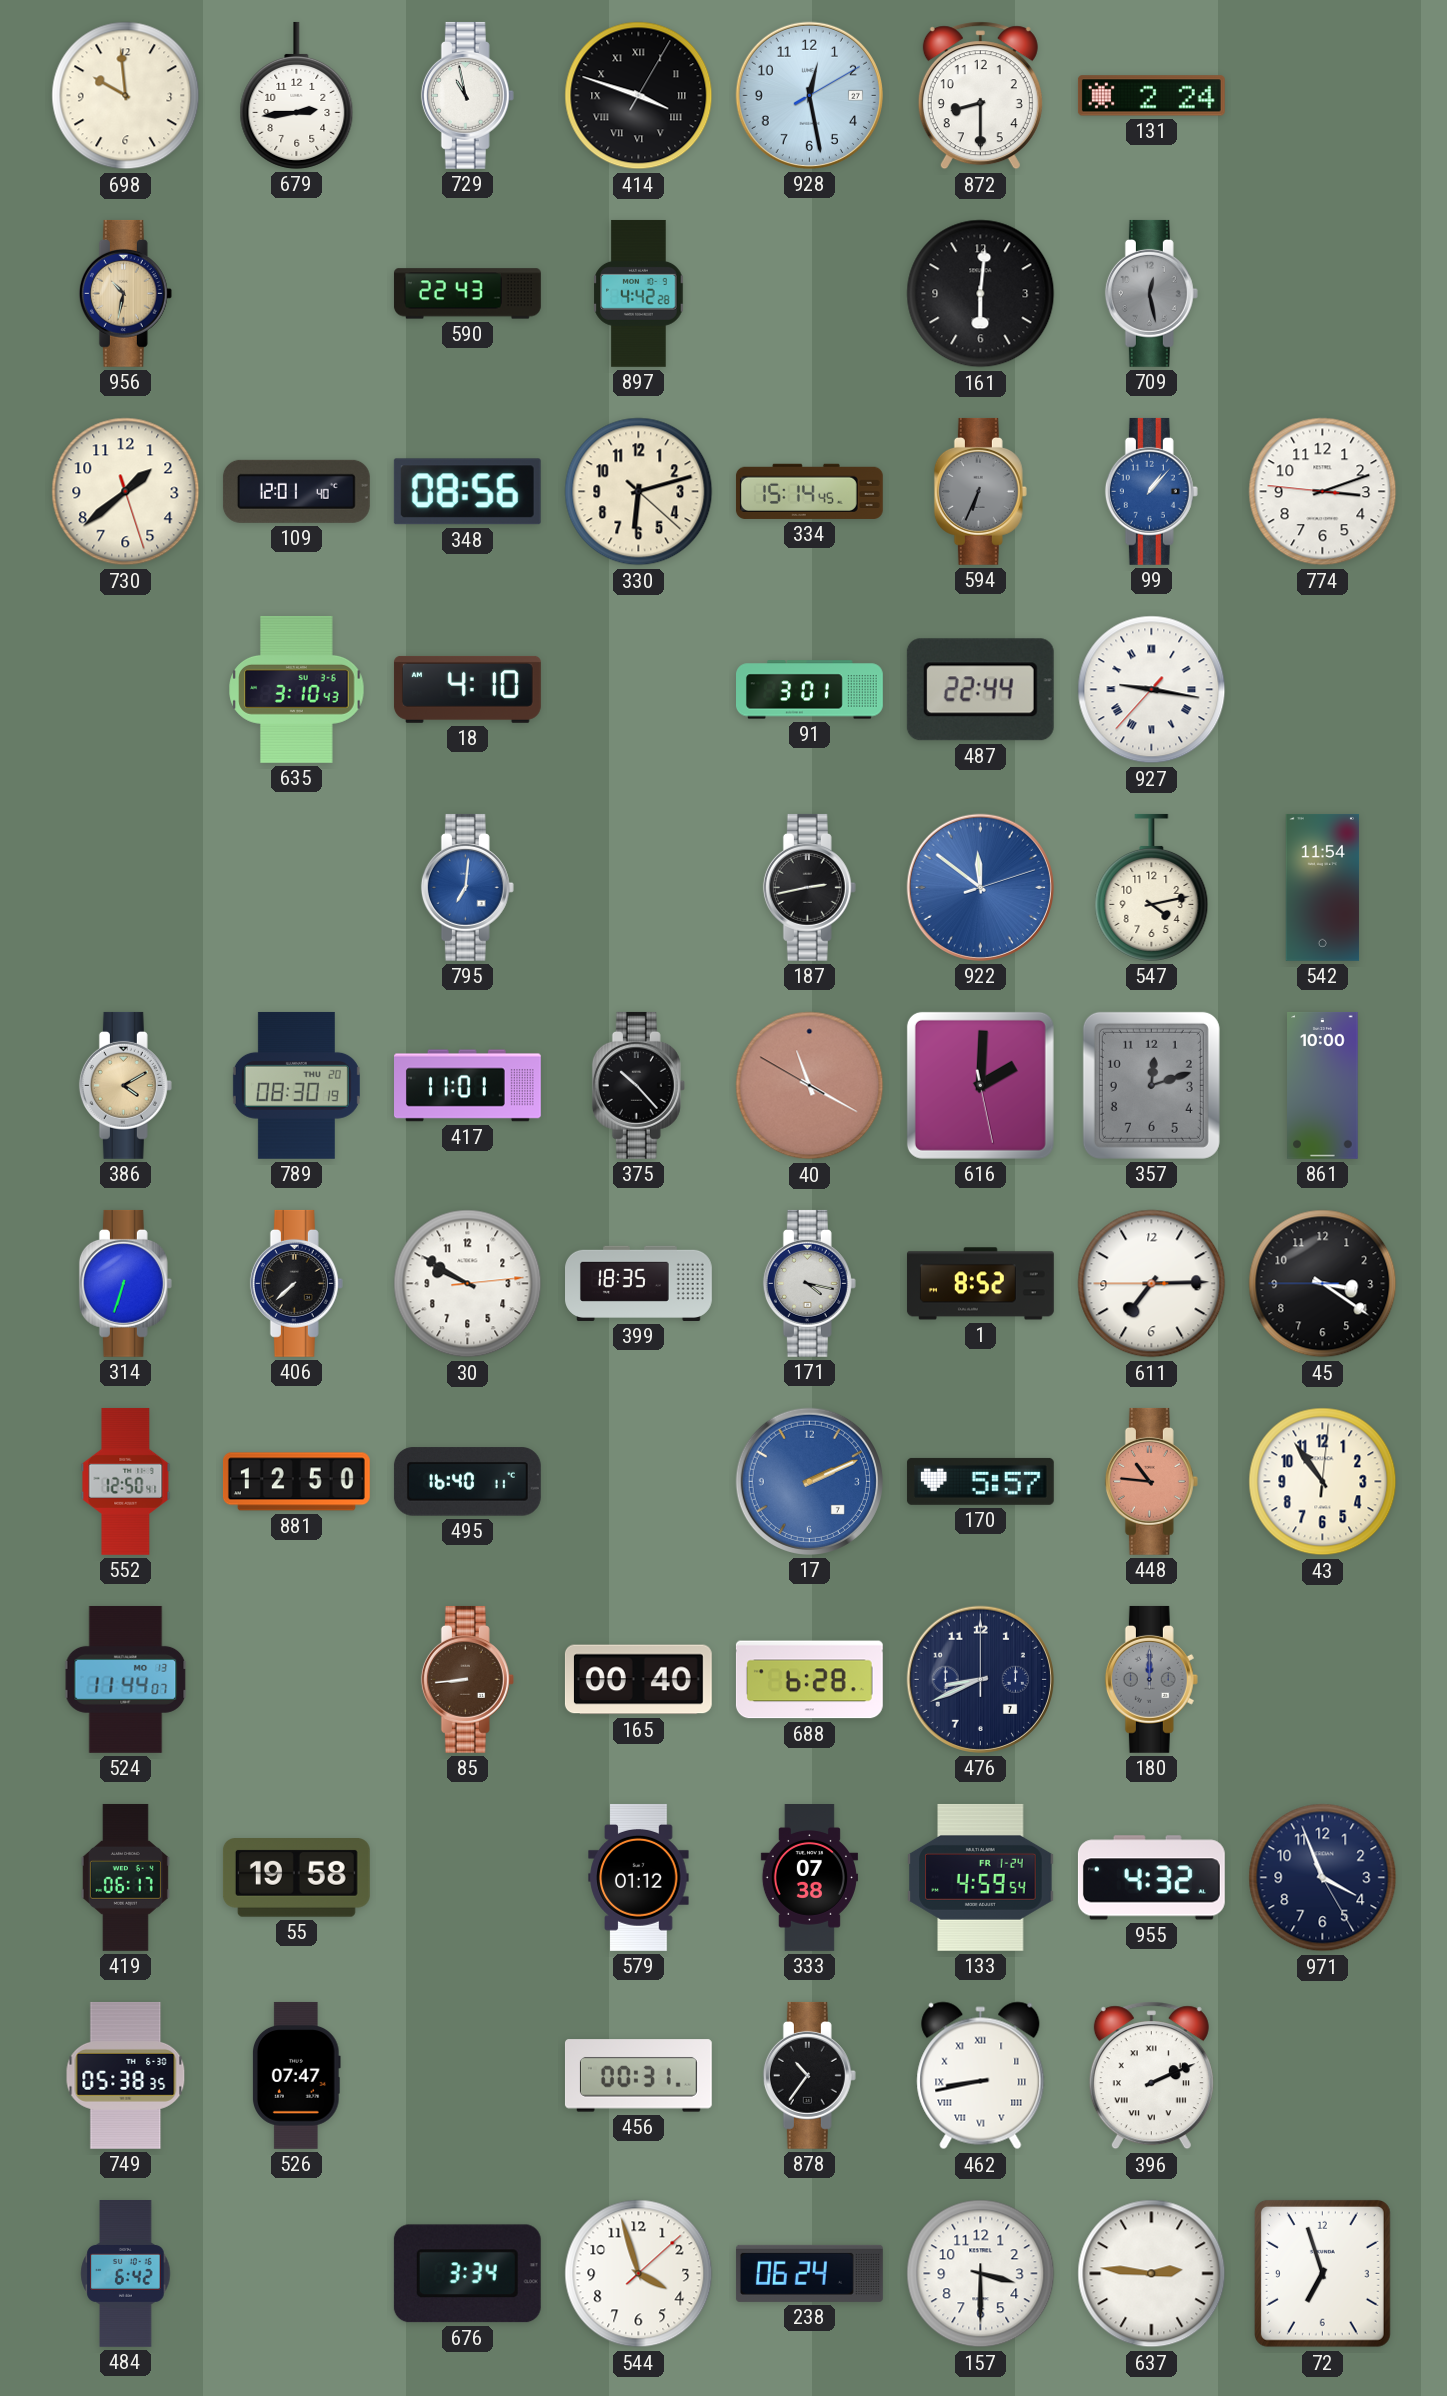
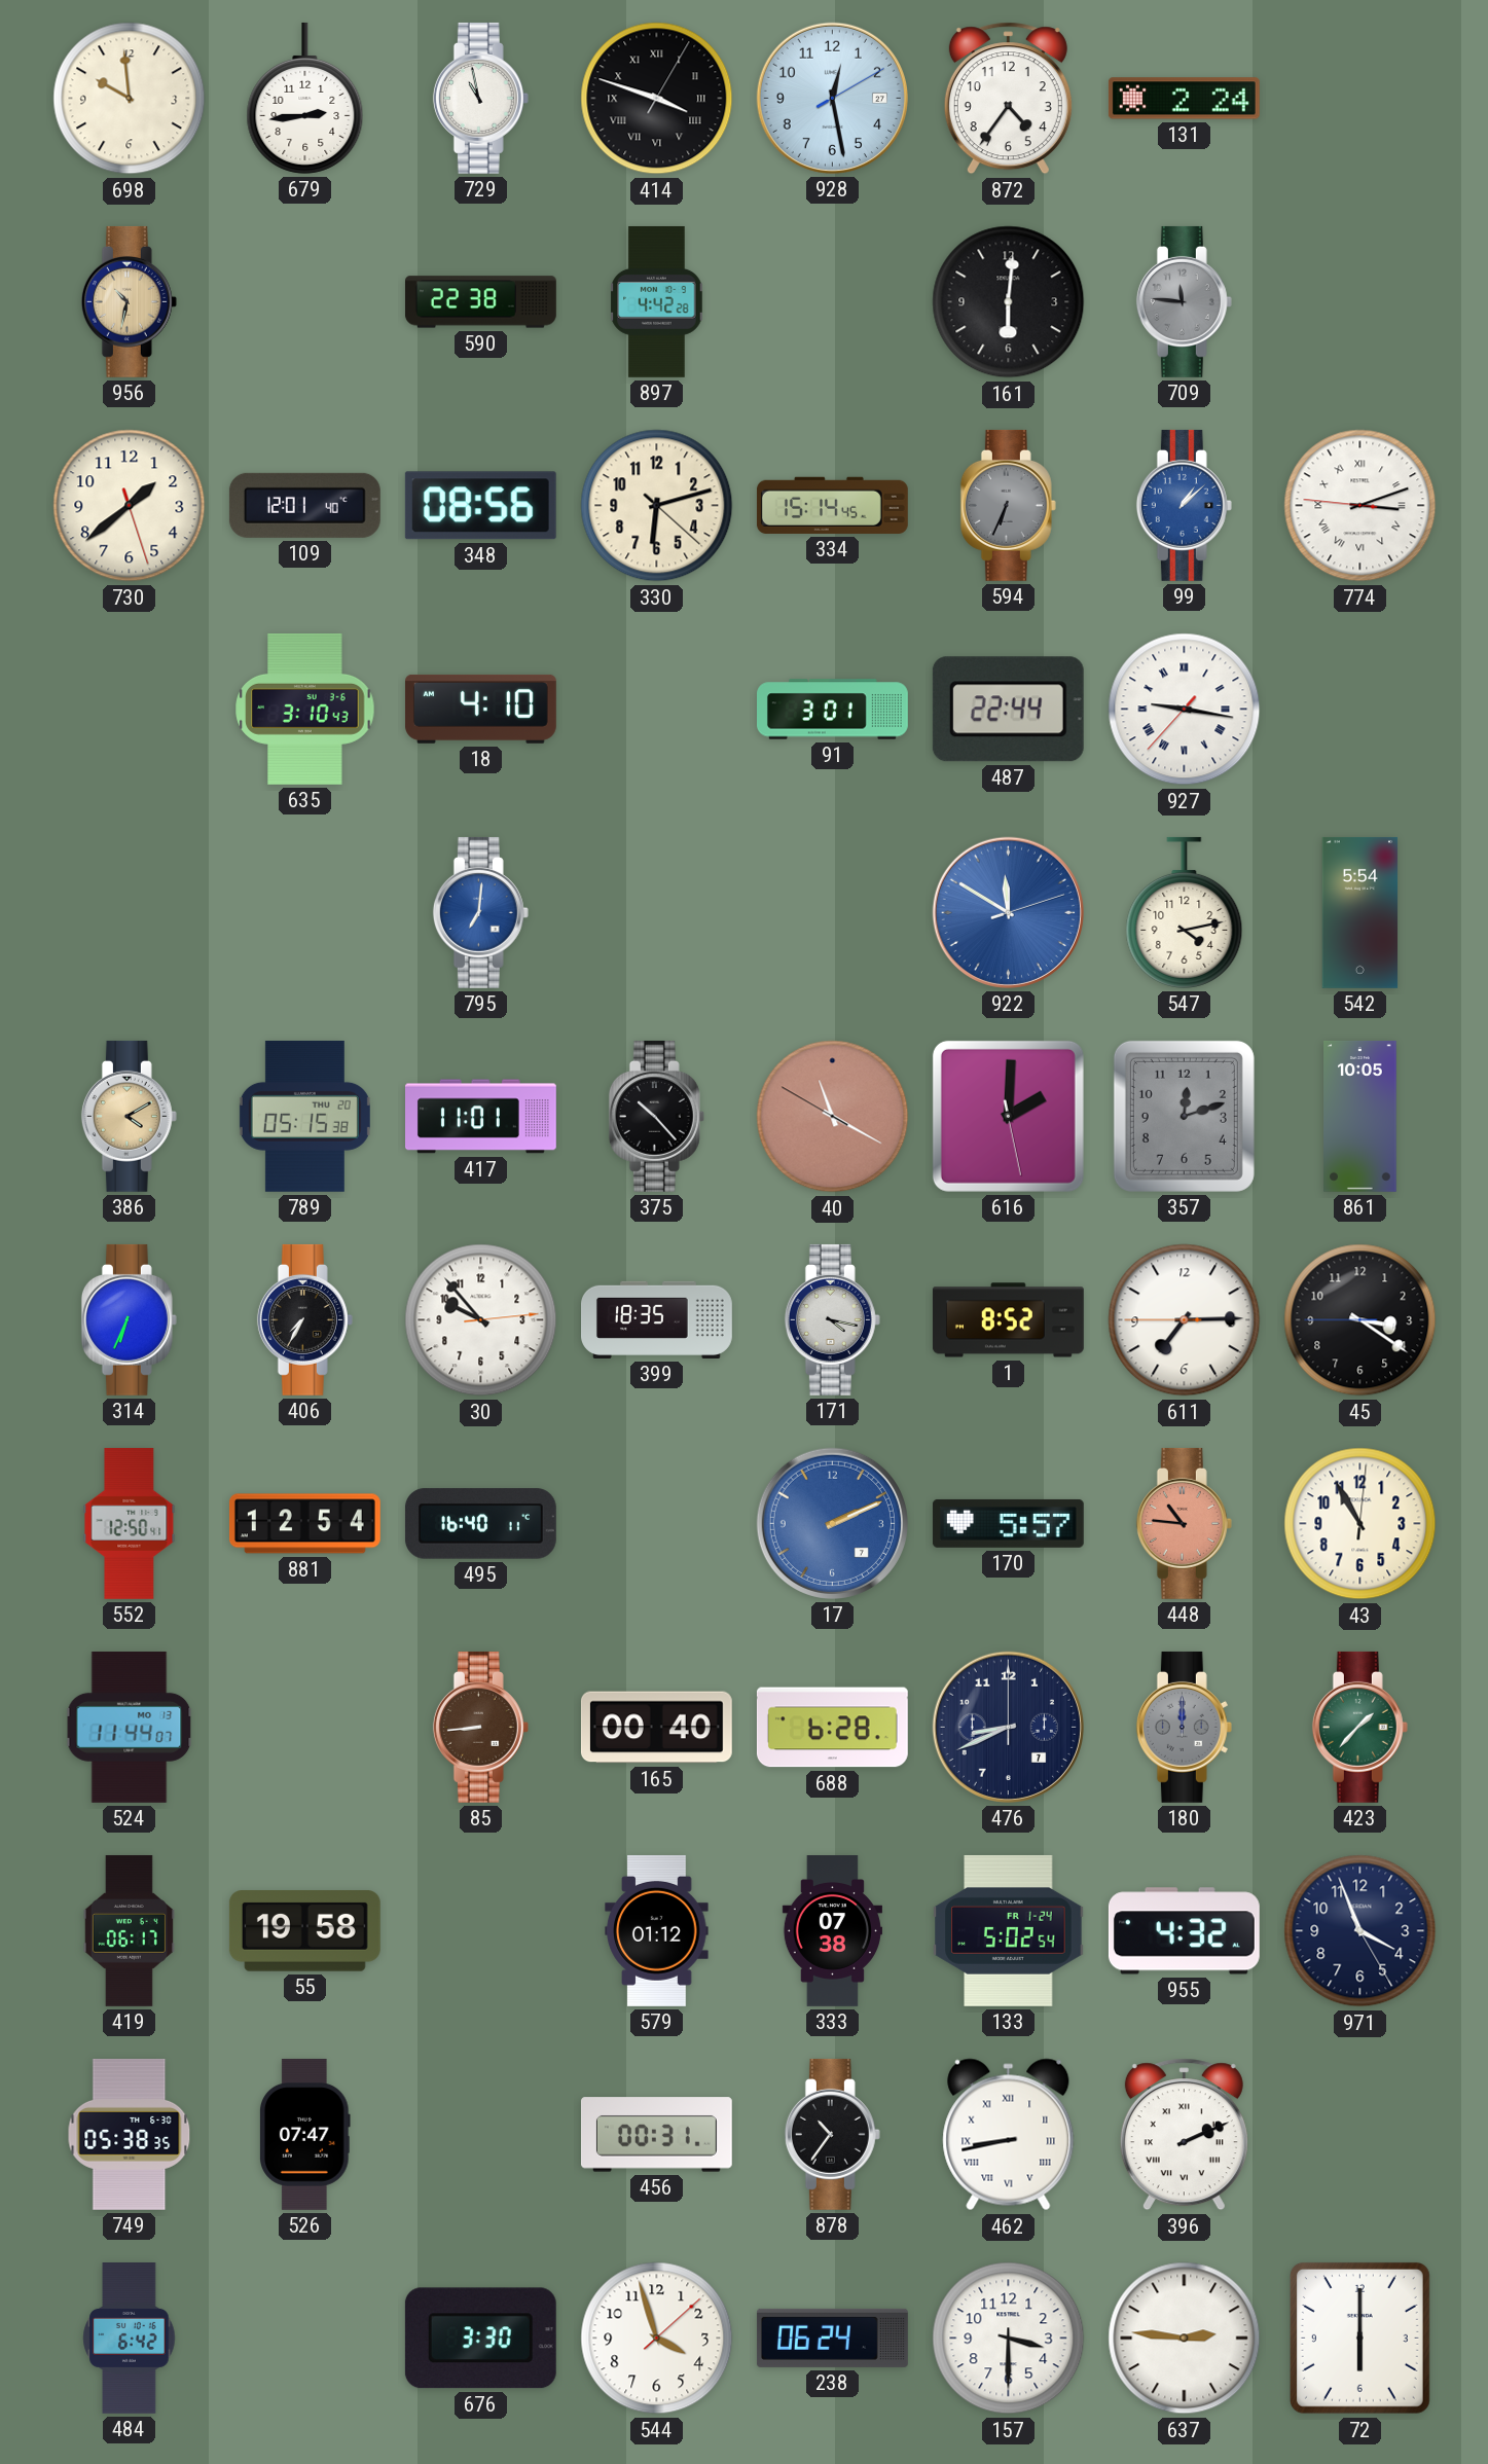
872: 8:30 -> 4:36
590: 22:43 -> 22:38
709: 12:28 -> 11:46
99: 1:07 -> 1:08
774 numerals: Arabic -> Roman
187: 2:43 -> none
922: 11:51 -> 11:50
542: 11:54 -> 5:54
789: 08:30 -> 05:15
861: 10:00 -> 10:05
314: 6:33 -> 6:34
406: 7:38 -> 7:35
30: 9:50 -> 9:53
881: 12:50 -> 12:54
43: 10:54 -> 10:55
423: none -> 1:37
133: 4:59 -> 5:02
676: 3:34 -> 3:30
72: 6:57 -> 6:00
